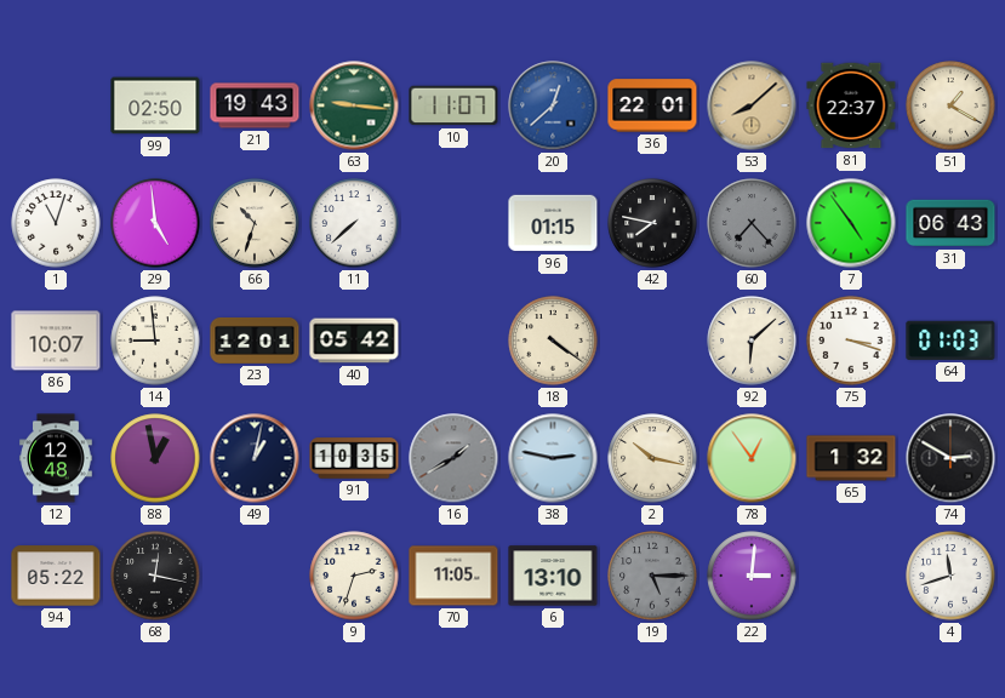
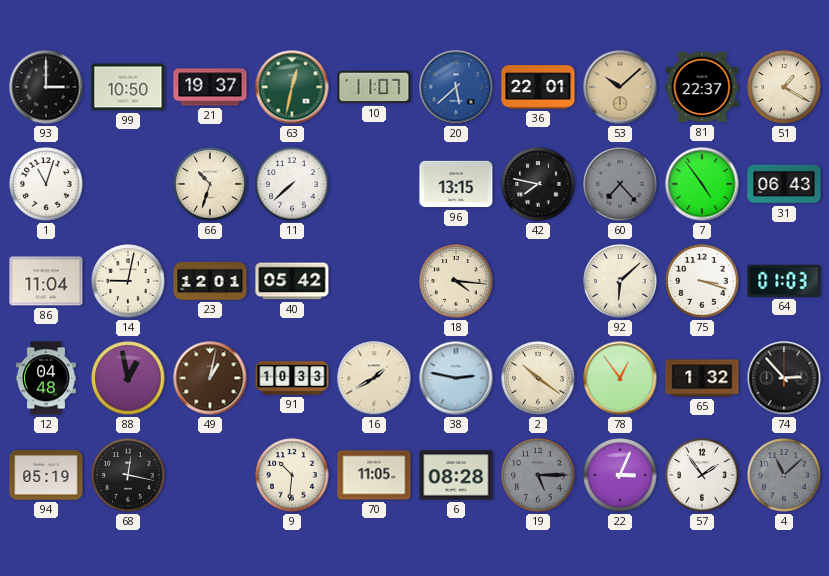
93: none -> 3:00
99: 02:50 -> 10:50
21: 19:43 -> 19:37
63: 9:16 -> 12:32
20: 12:38 -> 5:38
53: 8:08 -> 10:08
29: 4:59 -> none
96: 01:15 -> 13:15
86: 10:07 -> 11:04
14: 8:59 -> 9:02
18: 4:21 -> 4:16
12: 12:48 -> 04:48
49 dial: navy -> brown
91: 10:35 -> 10:33
16 dial: grey -> cream
2: 10:17 -> 10:21
74: 2:50 -> 2:53
94: 05:22 -> 05:19
9: 2:33 -> 10:31
6: 13:10 -> 08:28
22: 3:01 -> 3:04
57: none -> 1:54
4: 11:42 -> 11:08
4 dial: white -> grey
